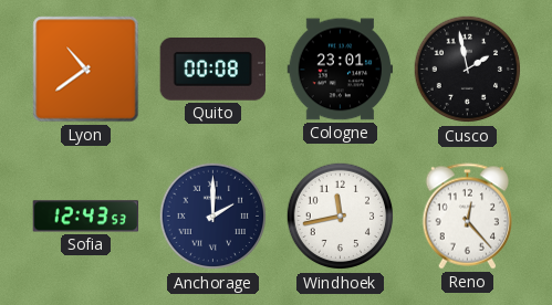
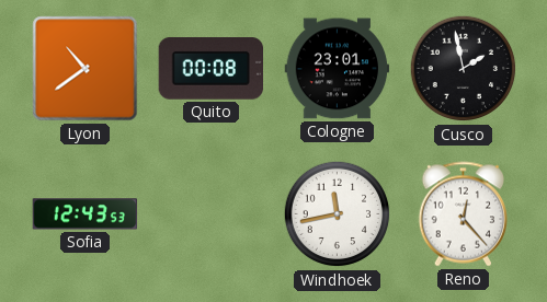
Anchorage: 2:00 -> none
